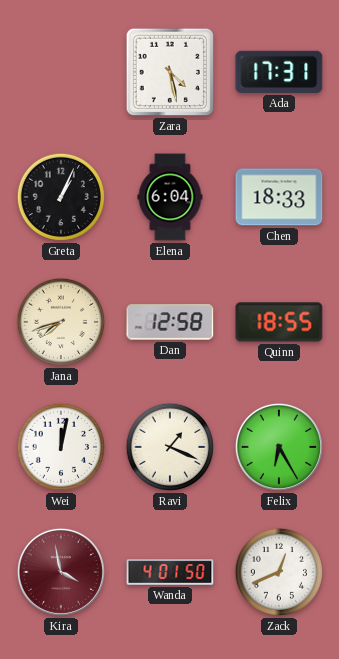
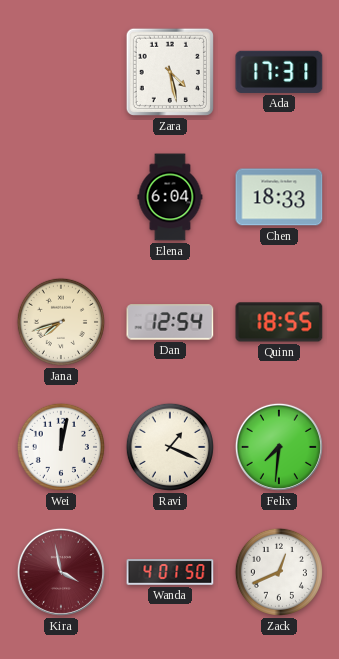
Greta: 1:04 -> none
Dan: 12:58 -> 12:54
Felix: 6:25 -> 7:31
